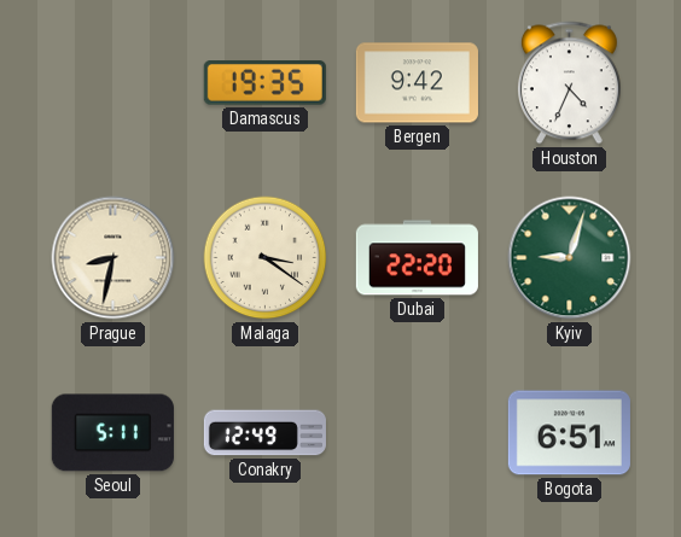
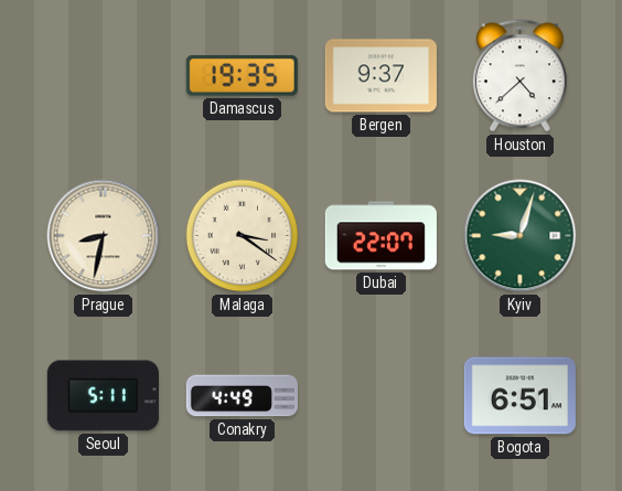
Bergen: 9:42 -> 9:37
Houston: 4:34 -> 4:38
Dubai: 22:20 -> 22:07
Conakry: 12:49 -> 4:49
